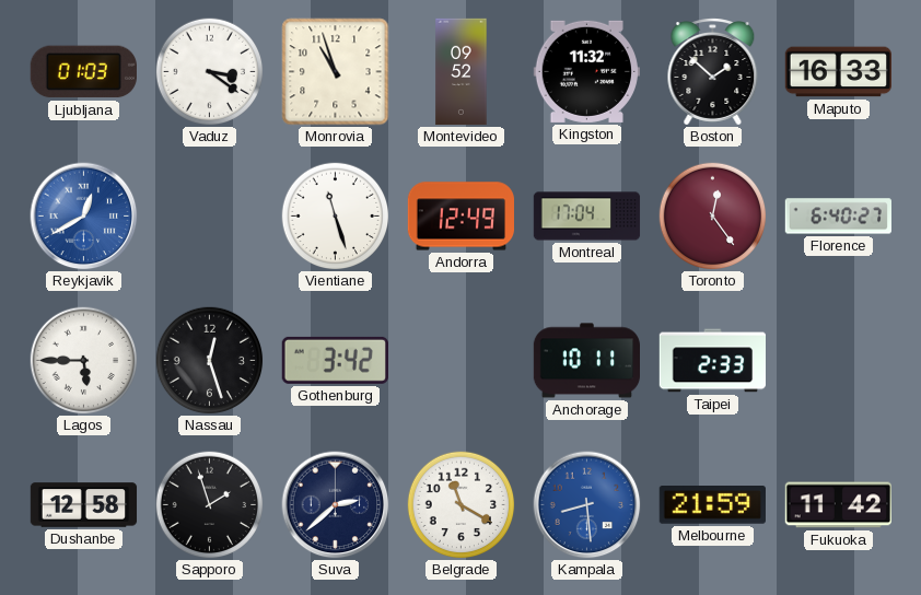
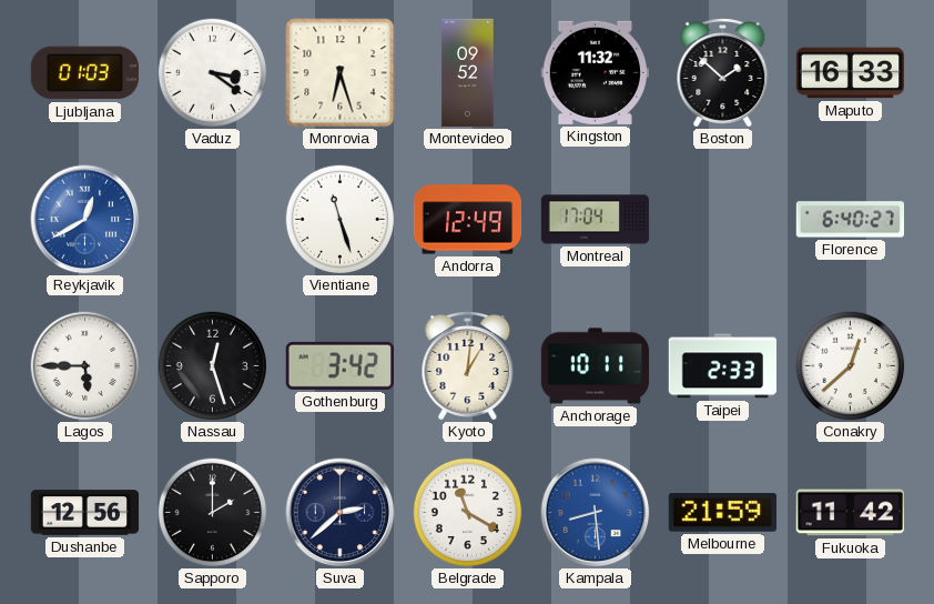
Monrovia: 10:57 -> 6:27
Toronto: 12:24 -> none
Kyoto: none -> 1:01
Conakry: none -> 12:38
Dushanbe: 12:58 -> 12:56
Sapporo: 1:57 -> 2:00
